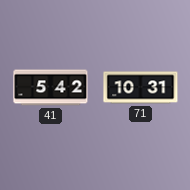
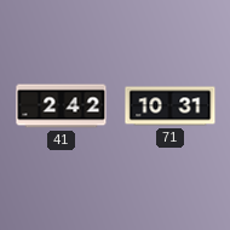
41: 5:42 -> 2:42
